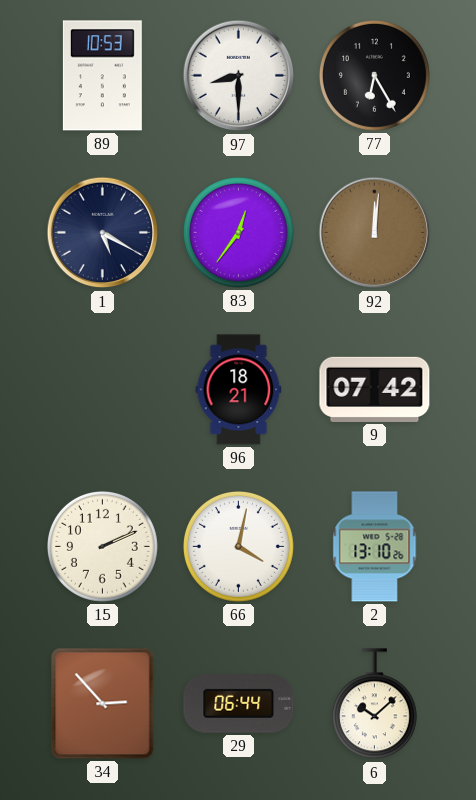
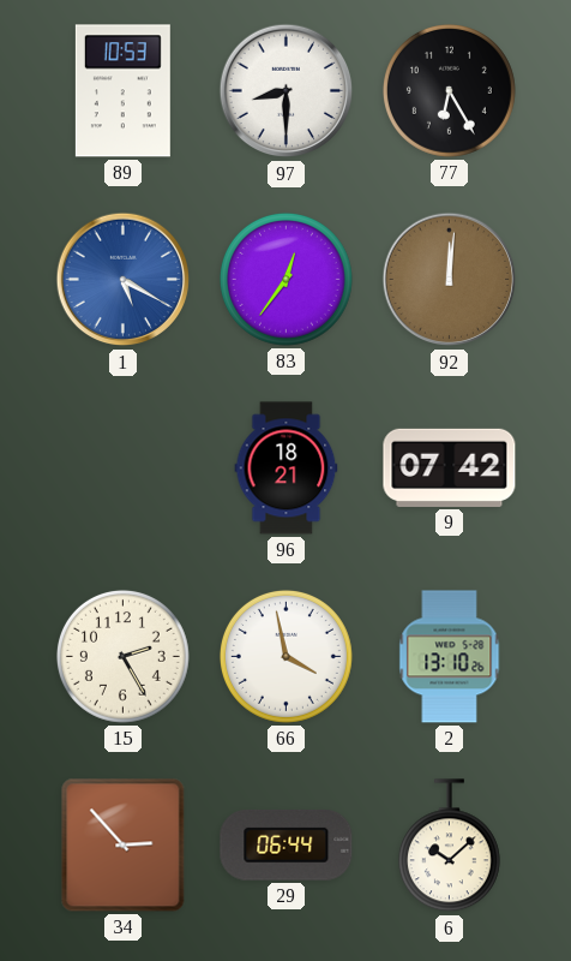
1 dial: navy -> blue
15: 2:11 -> 2:25
66: 4:02 -> 3:58
